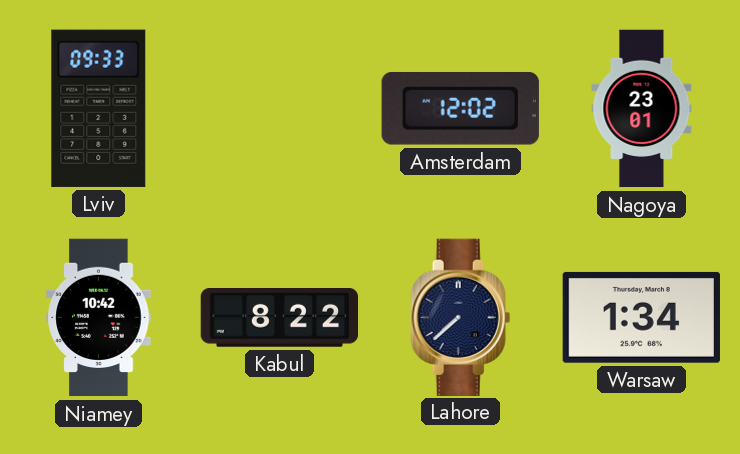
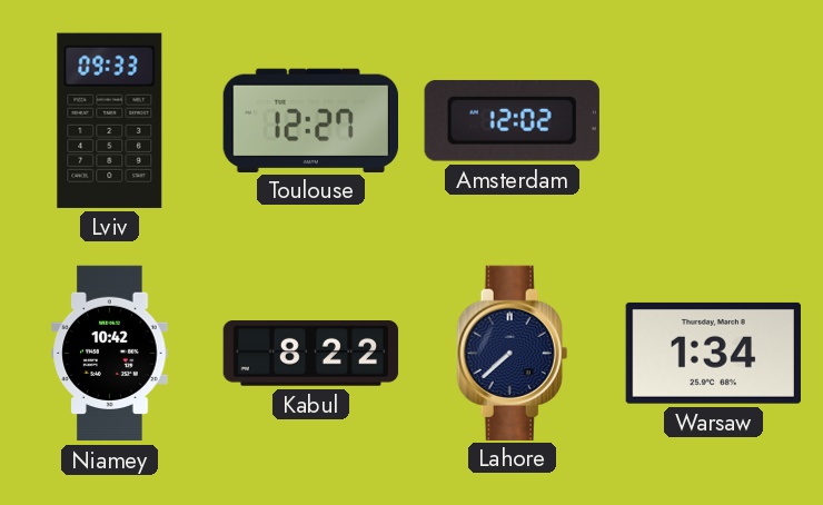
Toulouse: none -> 12:27
Nagoya: 23:01 -> none
